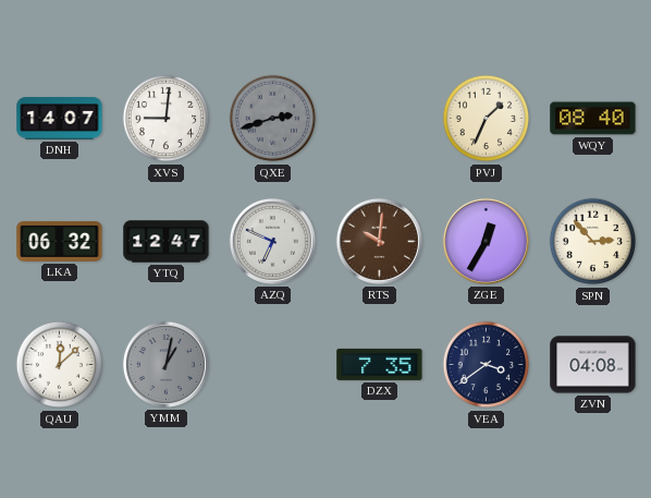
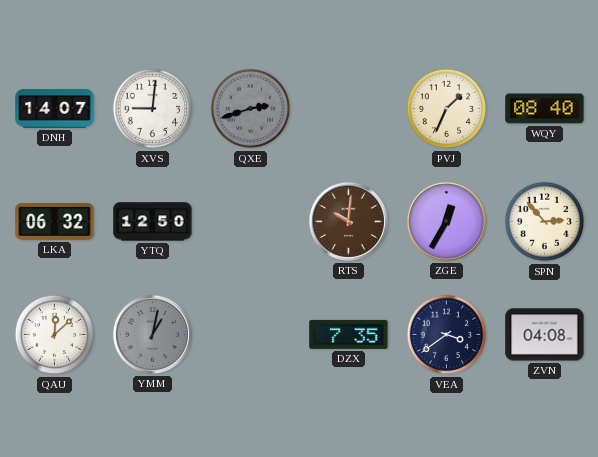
YTQ: 12:47 -> 12:50
AZQ: 6:49 -> none
